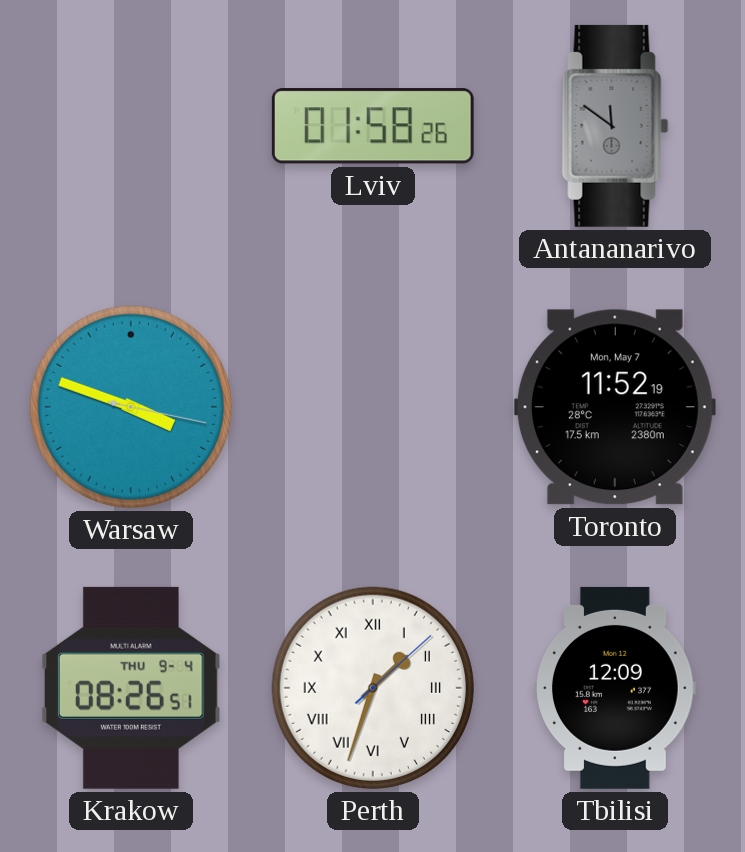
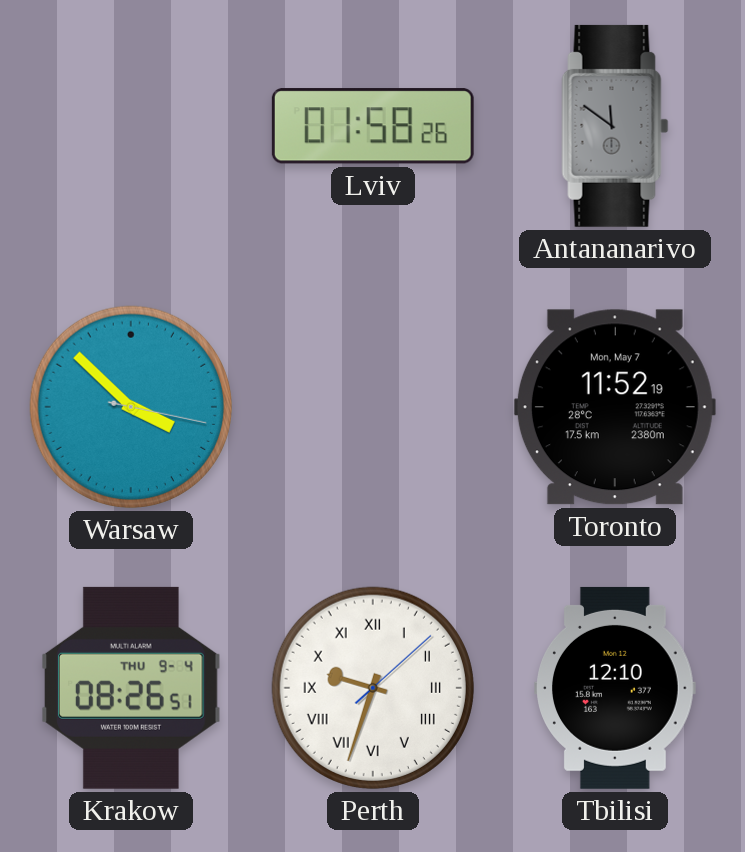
Warsaw: 3:48 -> 3:52
Perth: 1:33 -> 9:33
Tbilisi: 12:09 -> 12:10
